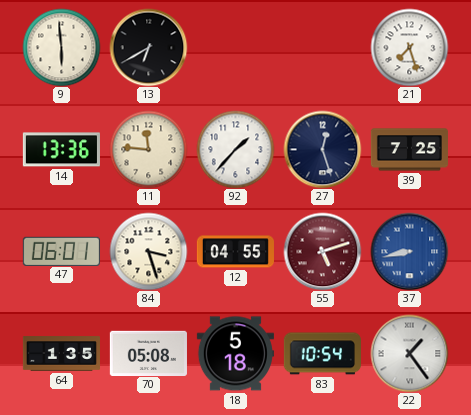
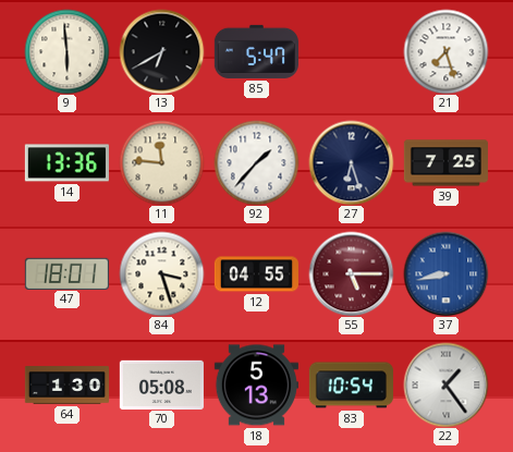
85: none -> 5:47
27: 12:27 -> 6:27
47: 06:01 -> 18:01
55: 5:12 -> 5:15
64: 1:35 -> 1:30
18: 5:18 -> 5:13
